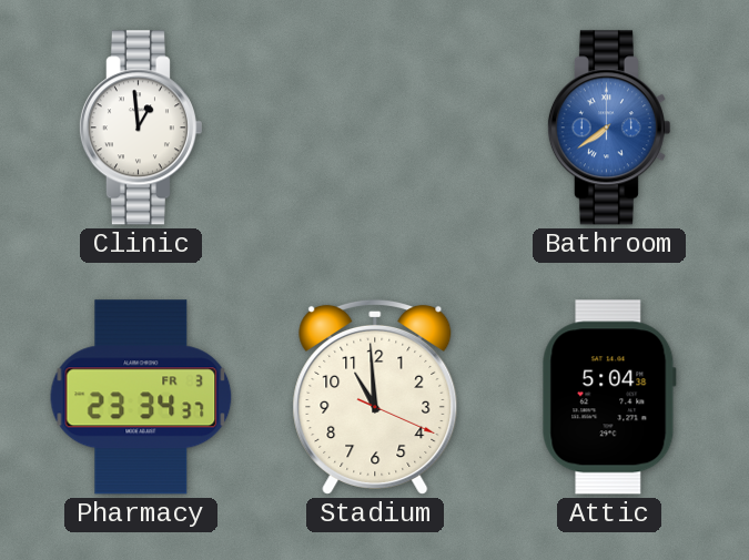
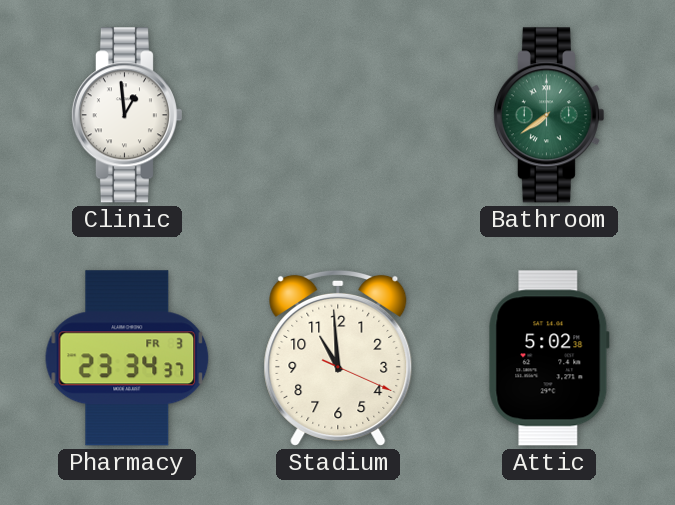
Bathroom dial: blue -> green
Attic: 5:04 -> 5:02
